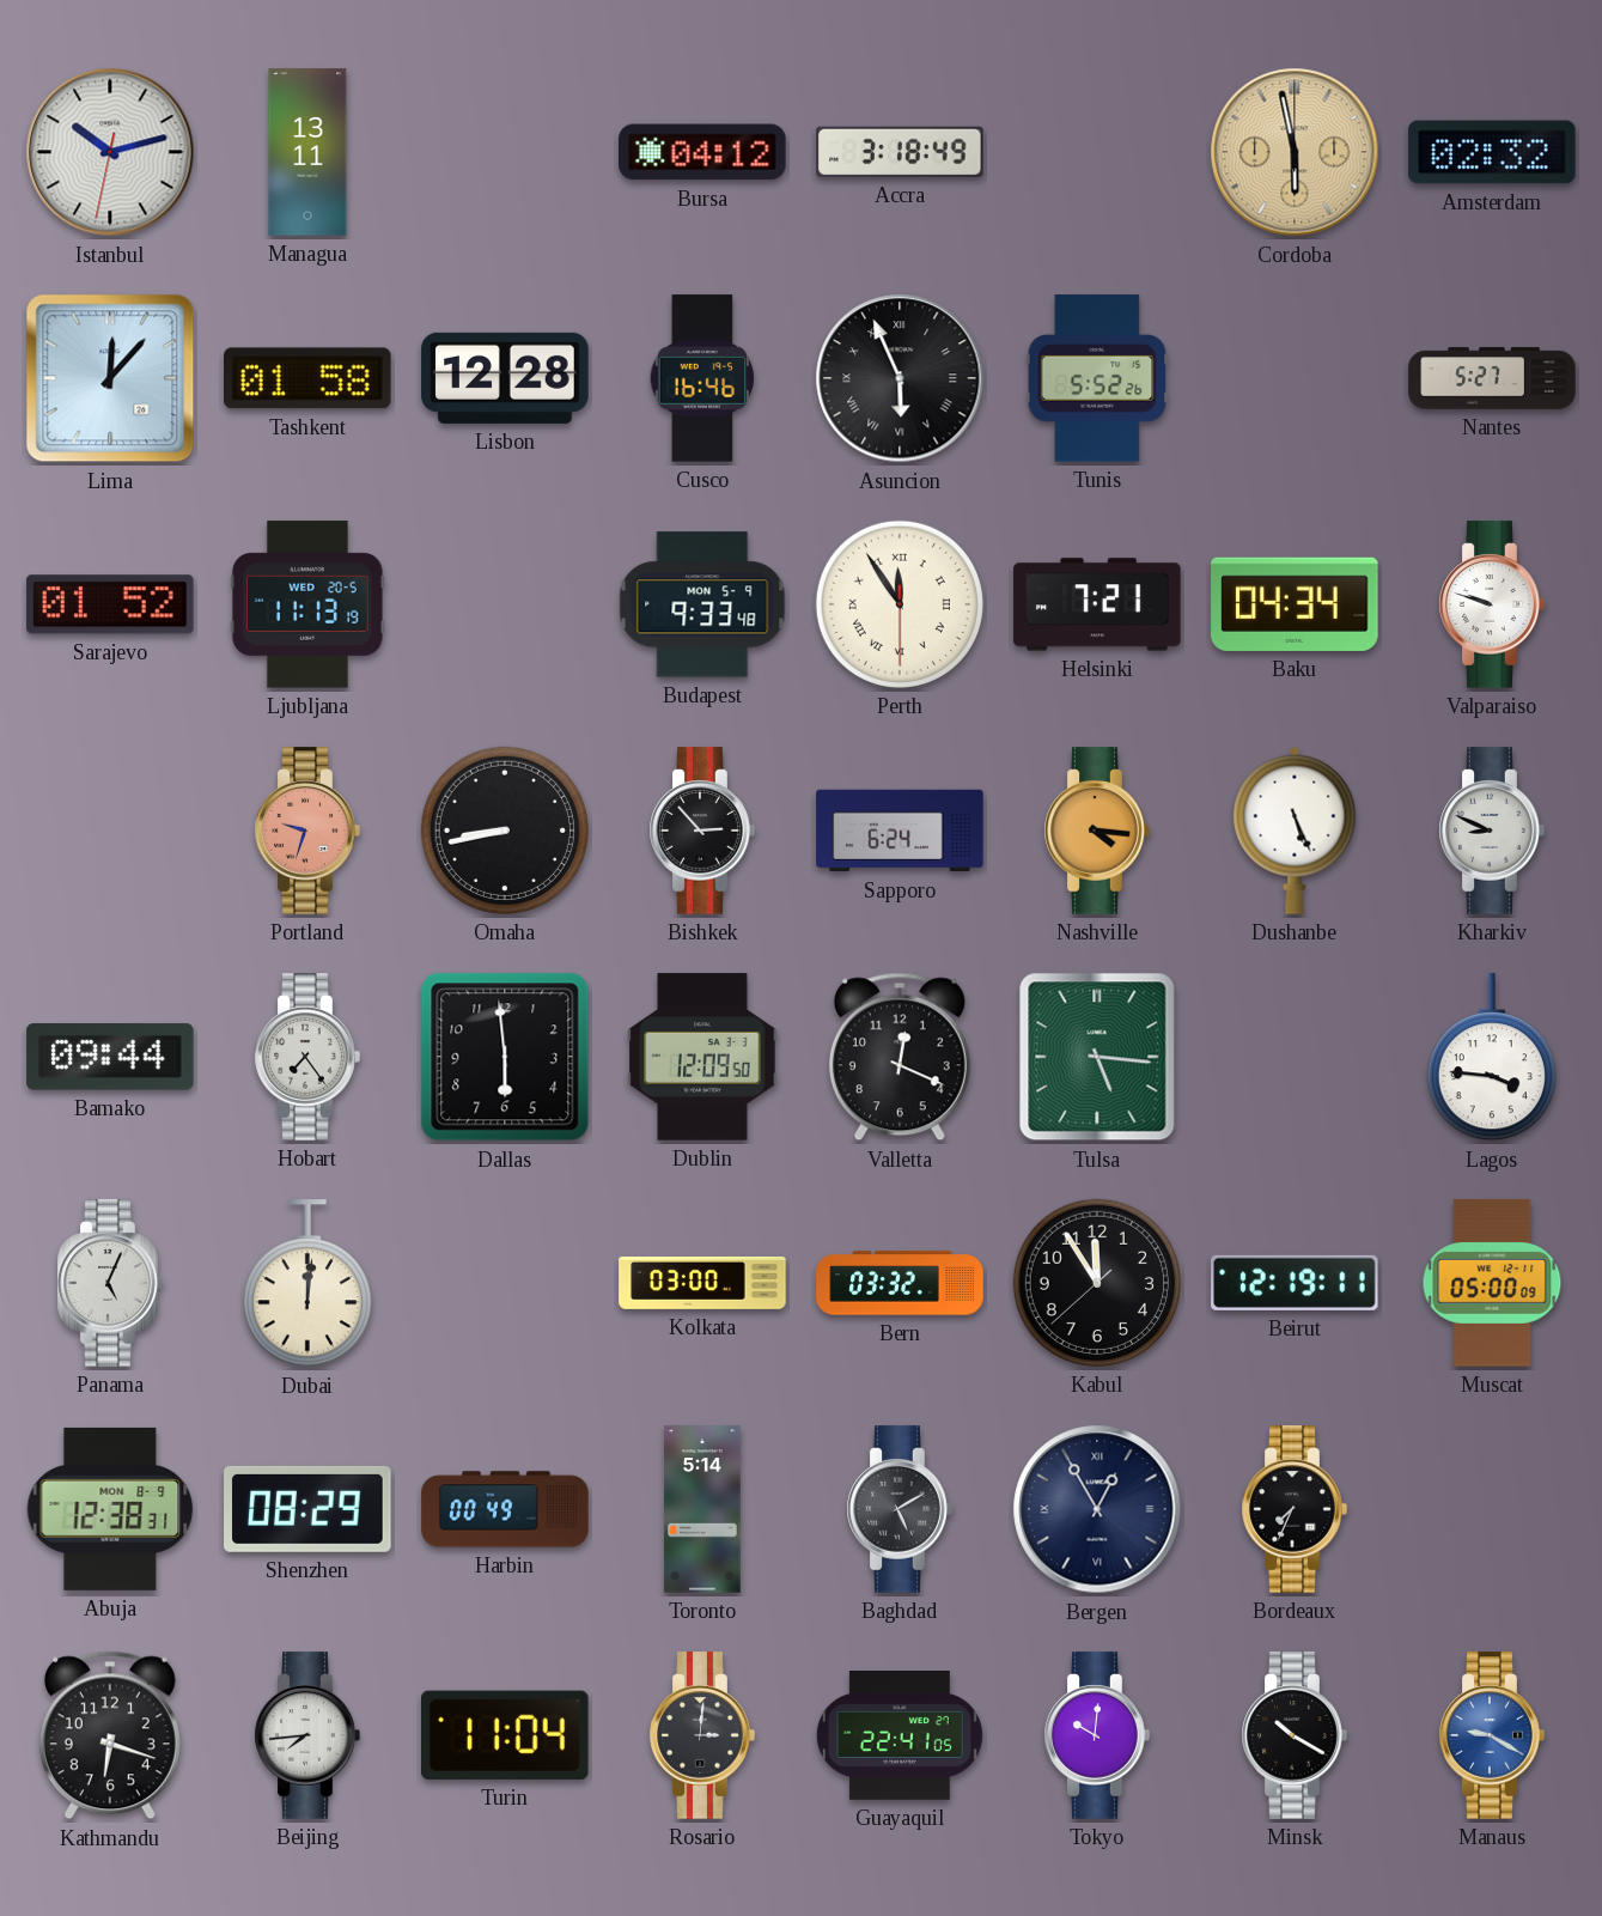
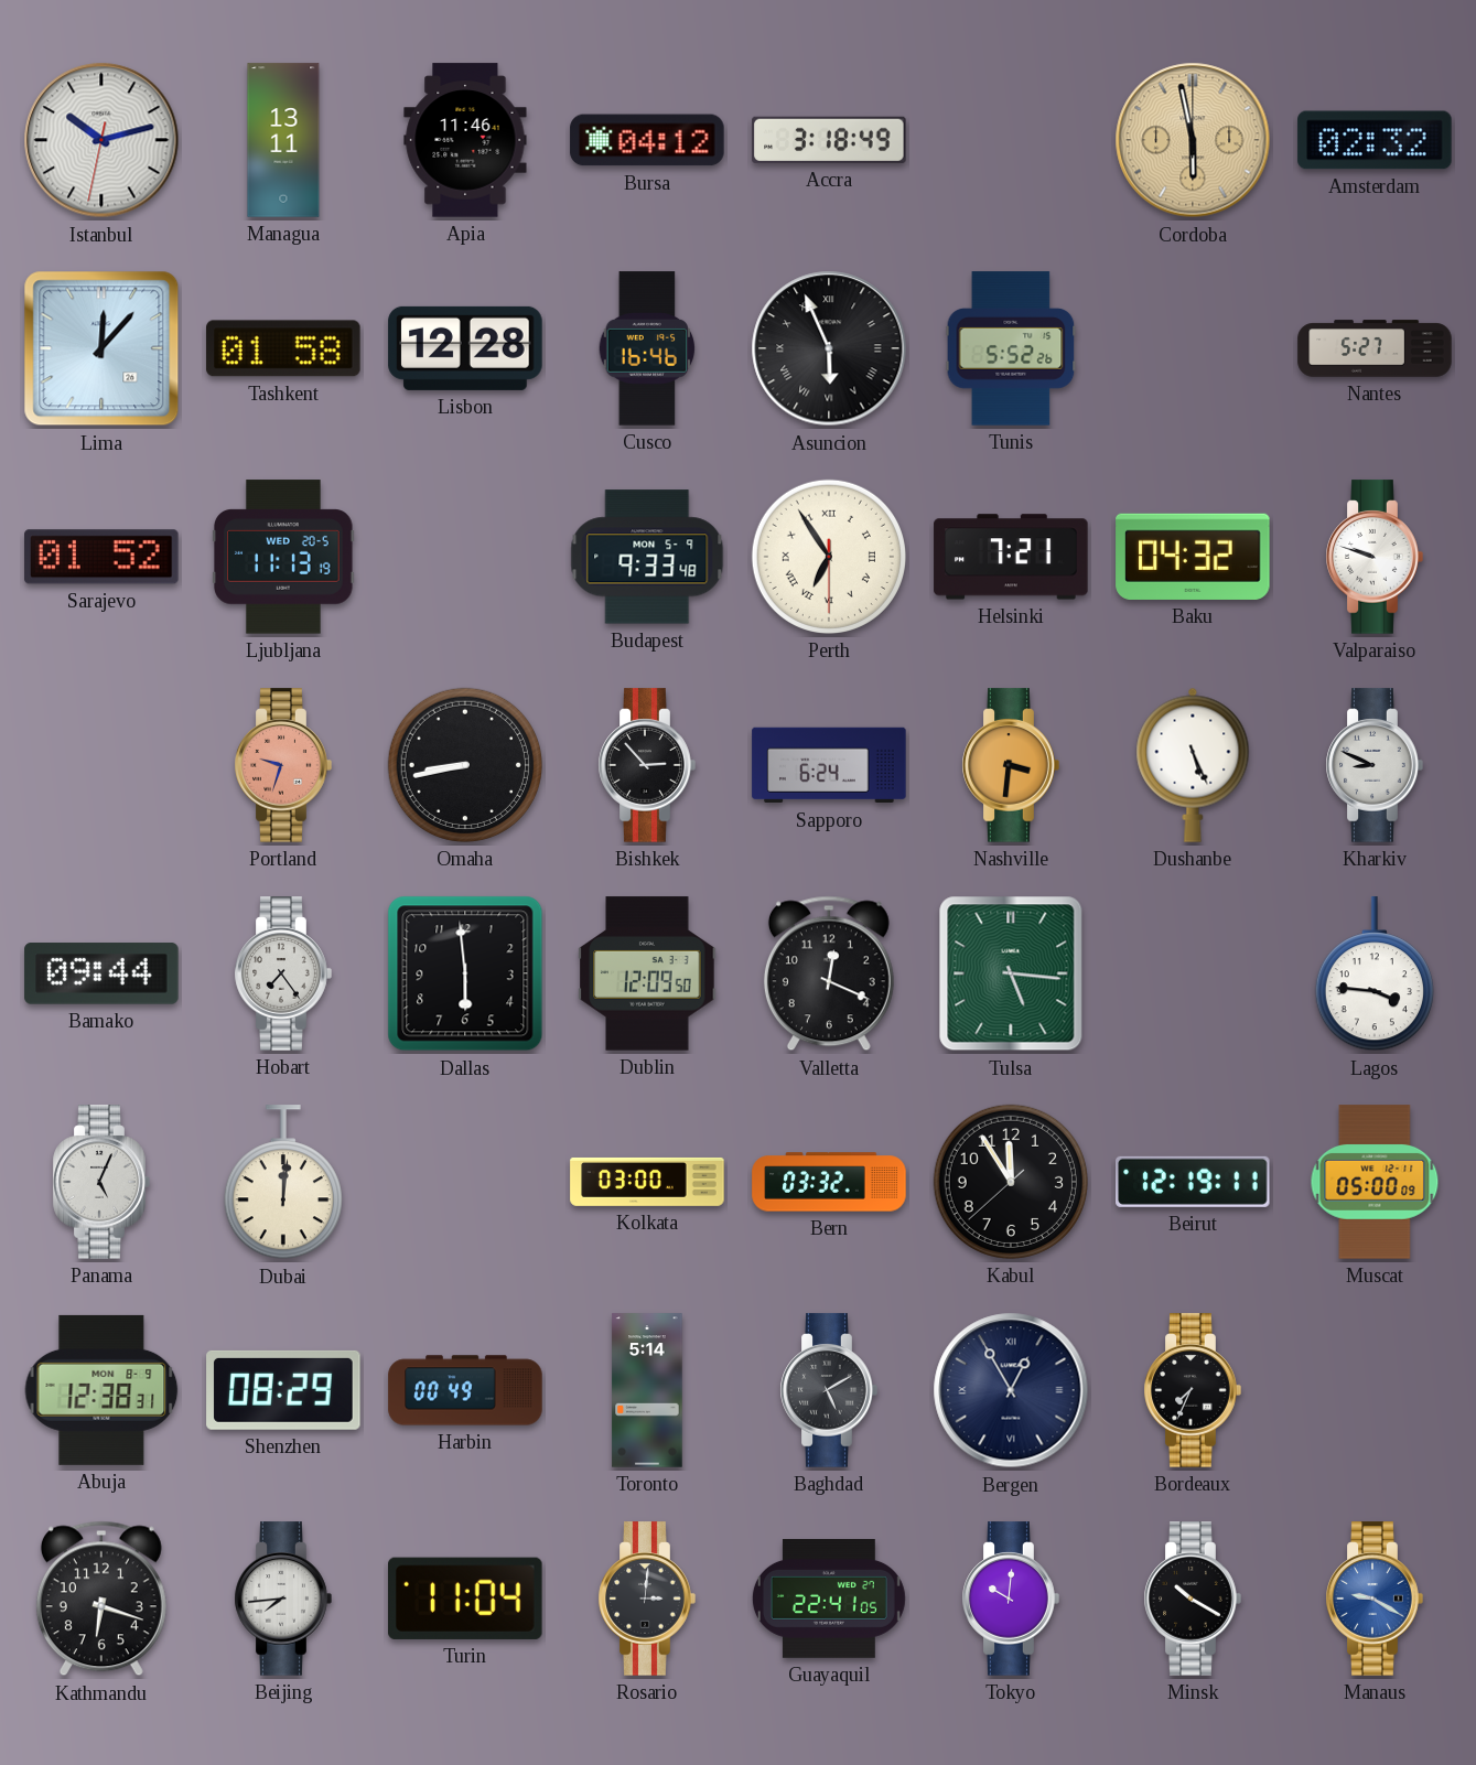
Apia: none -> 11:46
Perth: 11:54 -> 6:54
Baku: 04:34 -> 04:32
Nashville: 4:16 -> 3:31
